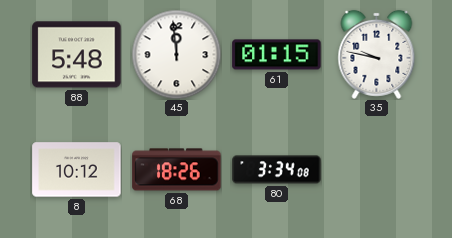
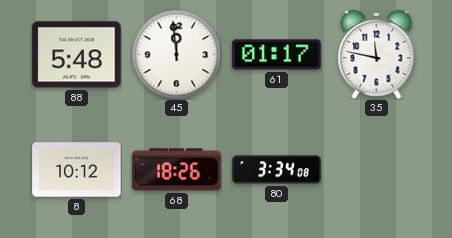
61: 01:15 -> 01:17
35: 9:47 -> 11:47
